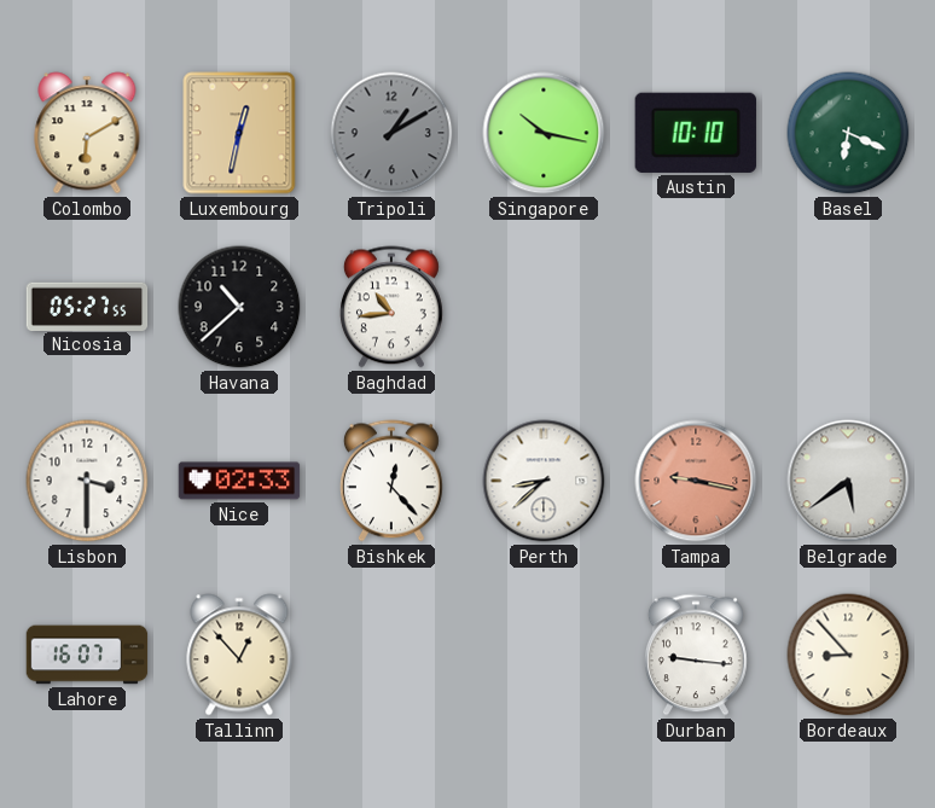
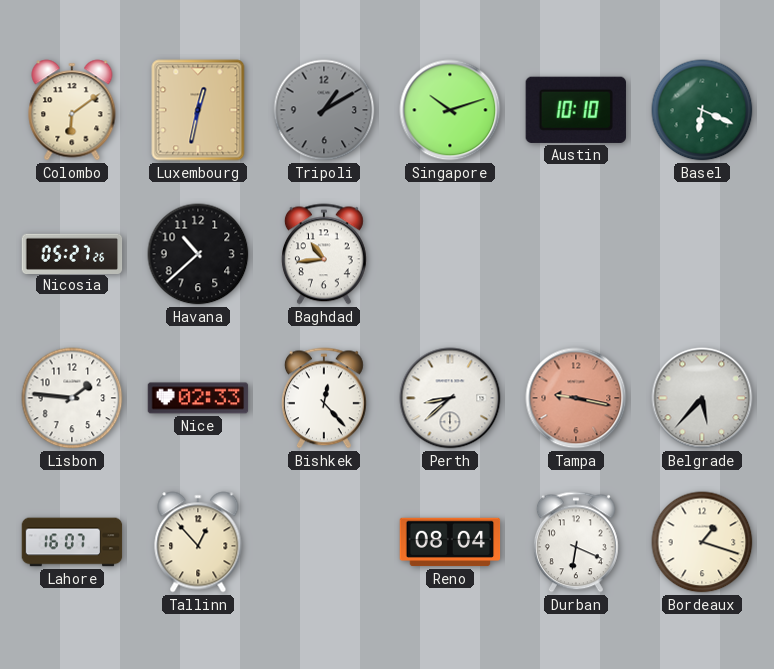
Colombo: 6:10 -> 6:09
Singapore: 10:17 -> 10:12
Nicosia: 05:27:55 -> 05:27:26
Lisbon: 3:30 -> 1:46
Belgrade: 5:39 -> 5:37
Reno: none -> 08:04
Durban: 9:16 -> 6:19
Bordeaux: 8:53 -> 1:18
